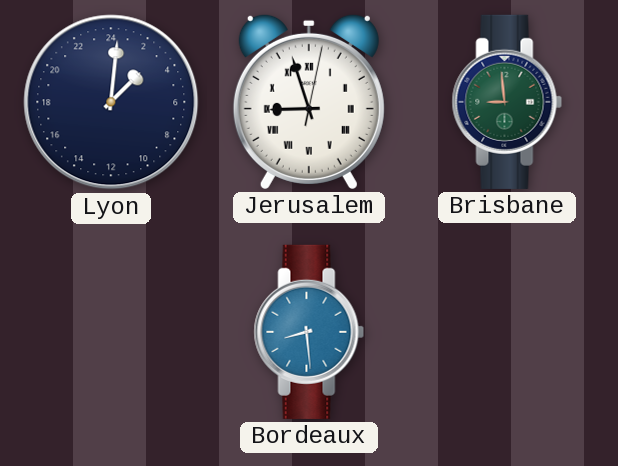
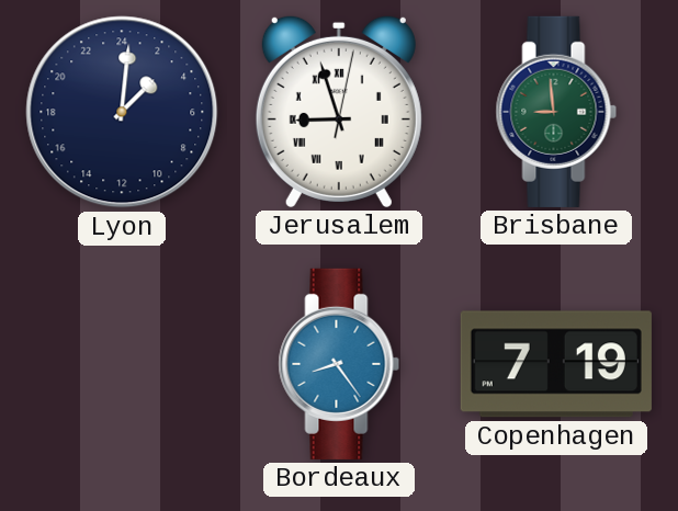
Bordeaux: 8:29 -> 8:24
Copenhagen: none -> 7:19
